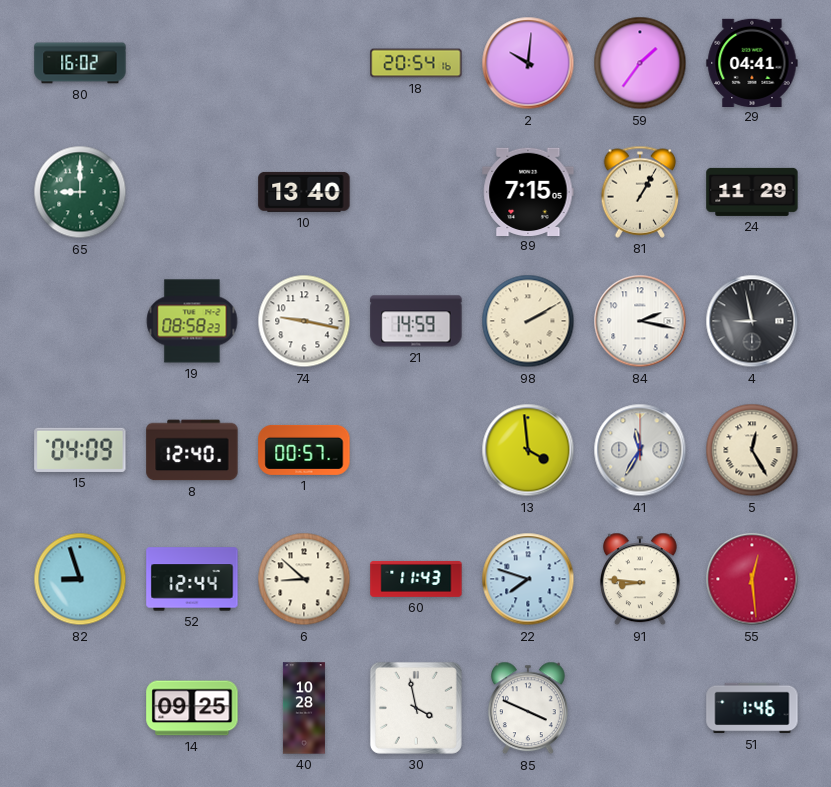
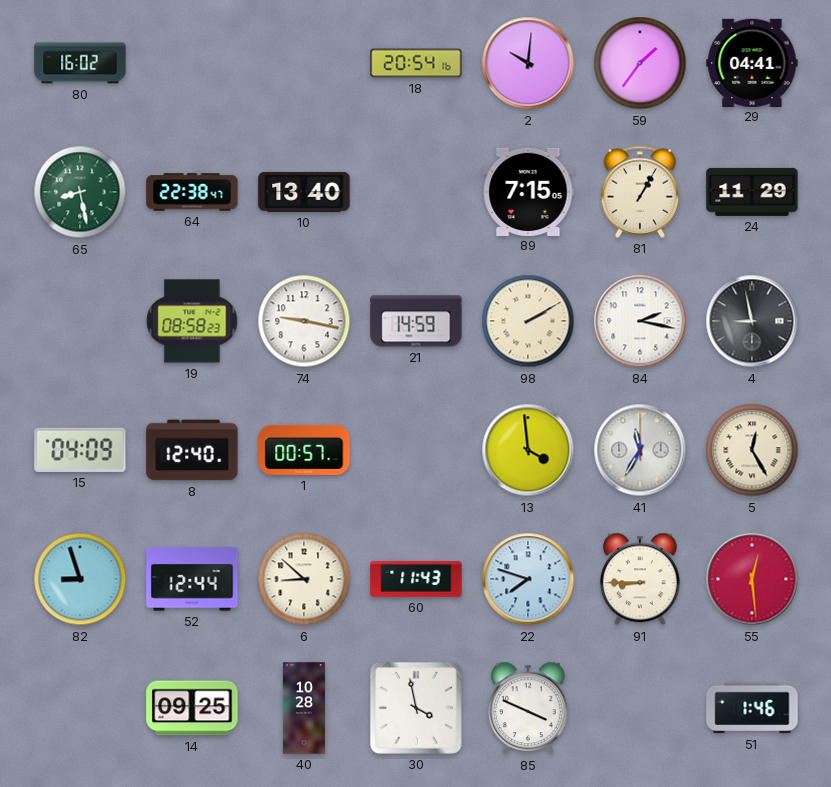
65: 9:00 -> 8:28
64: none -> 22:38
91: 8:46 -> 8:45
